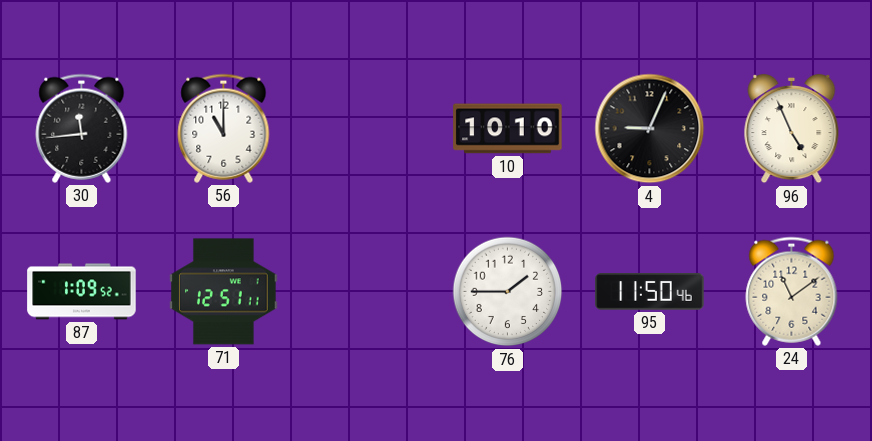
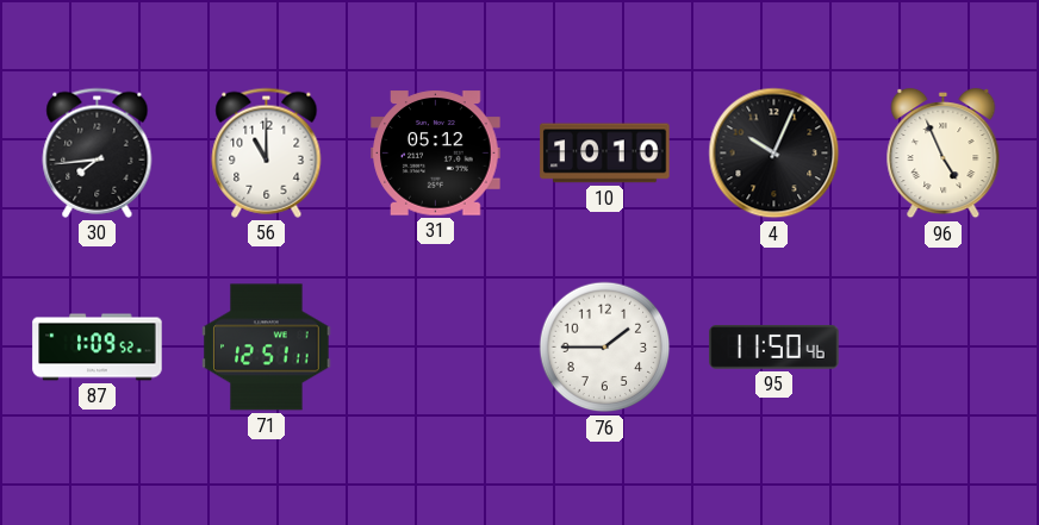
30: 11:44 -> 7:44
31: none -> 05:12
4: 9:04 -> 10:04
24: 11:09 -> none
